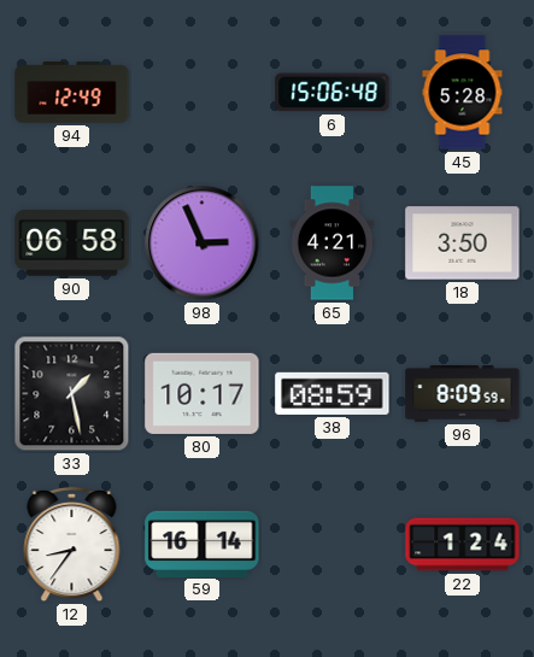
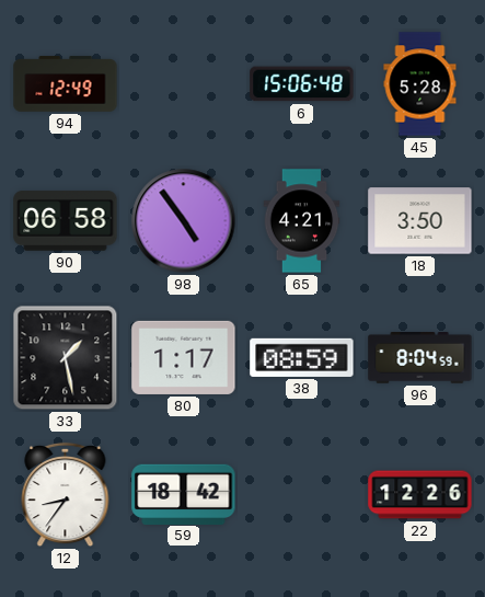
98: 2:56 -> 4:54
80: 10:17 -> 1:17
96: 8:09 -> 8:04
59: 16:14 -> 18:42
22: 1:24 -> 12:26
